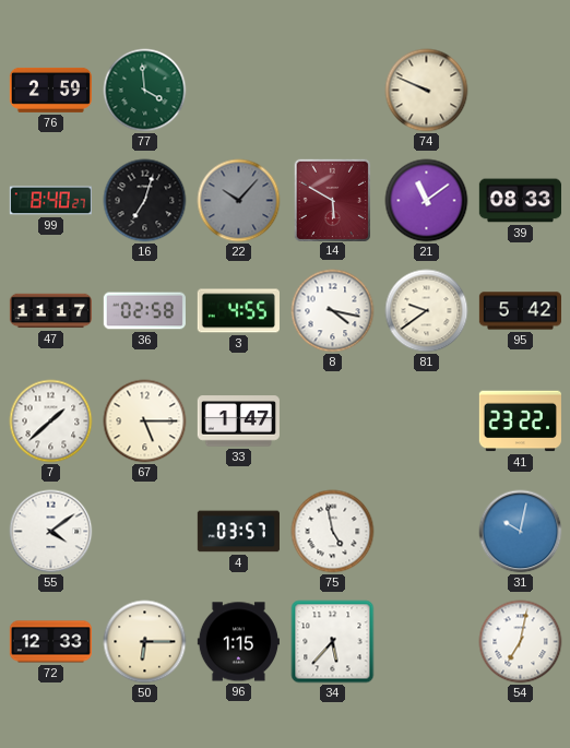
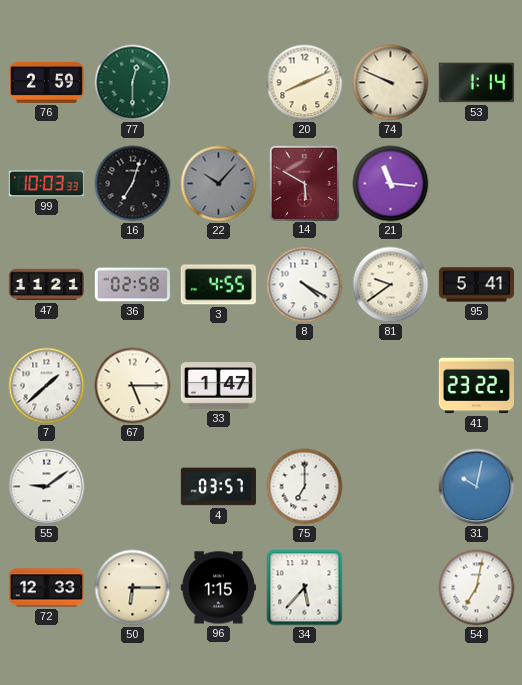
77: 3:59 -> 12:30
20: none -> 8:11
53: none -> 1:14
99: 8:40 -> 10:03
21: 11:09 -> 11:16
39: 08:33 -> none
47: 11:17 -> 11:21
8: 4:17 -> 4:20
95: 5:42 -> 5:41
55: 4:09 -> 9:09
75: 4:58 -> 7:00
